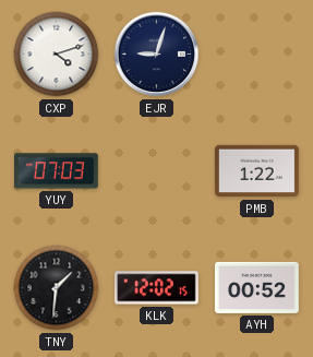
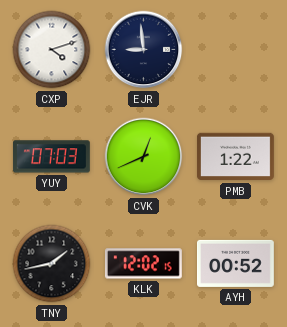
EJR: 9:03 -> 8:59
CVK: none -> 12:41
TNY: 1:31 -> 1:43
